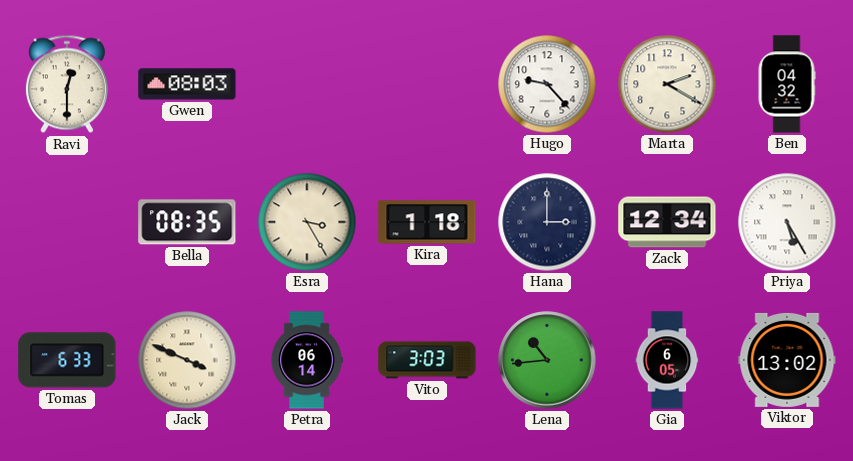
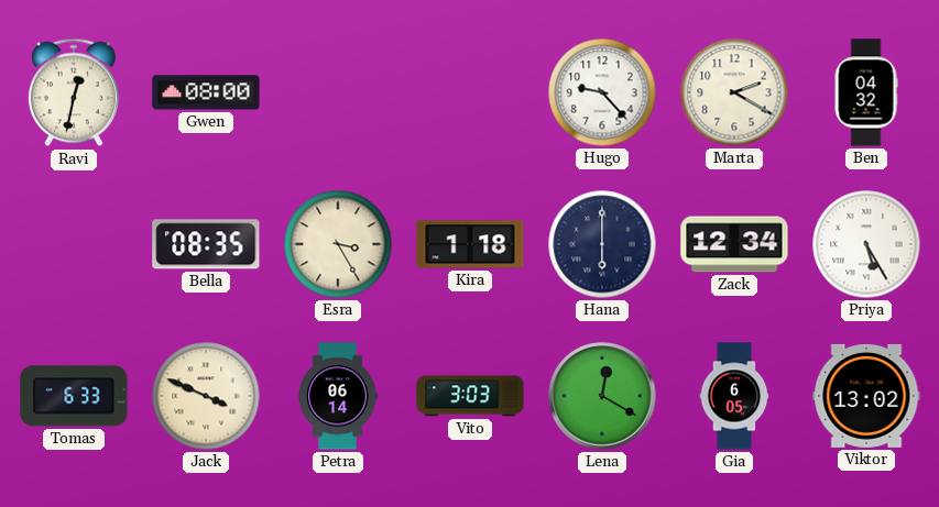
Ravi: 12:30 -> 12:32
Gwen: 08:03 -> 08:00
Hana: 3:00 -> 6:00
Lena: 10:44 -> 12:20
